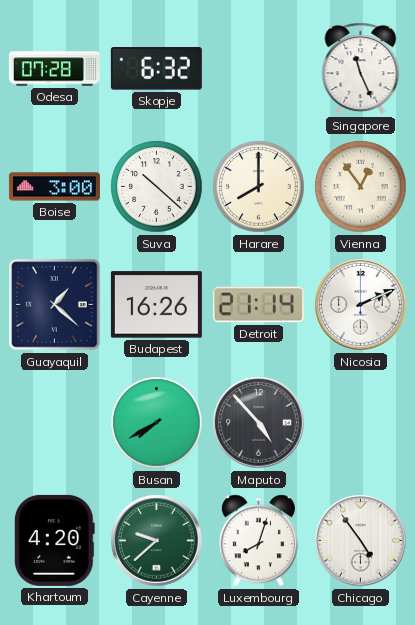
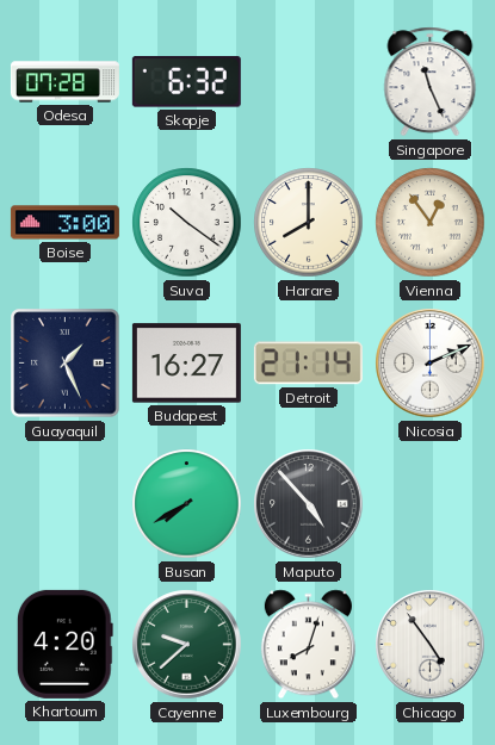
Suva: 10:22 -> 10:21
Guayaquil: 1:22 -> 1:26
Budapest: 16:26 -> 16:27
